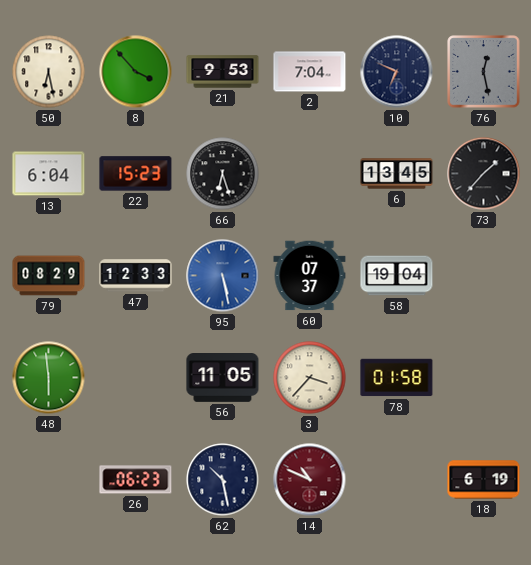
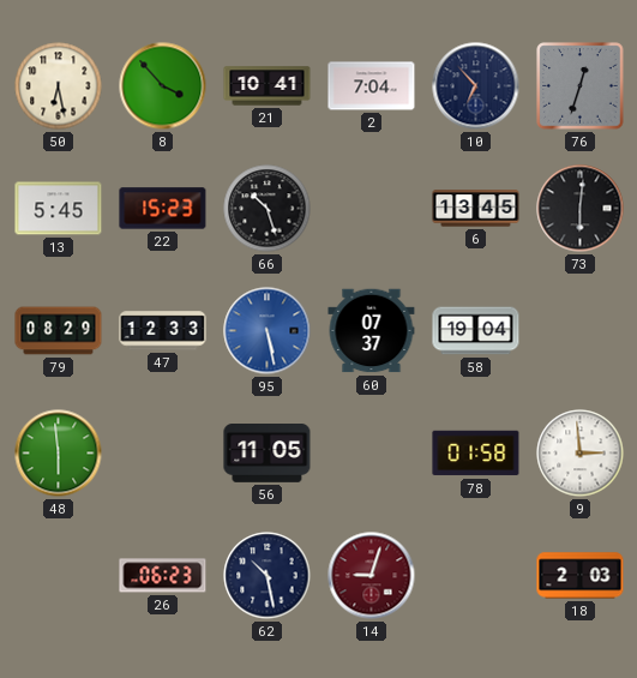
21: 9:53 -> 10:41
10: 6:49 -> 6:53
76: 12:28 -> 12:33
13: 6:04 -> 5:45
66: 6:27 -> 10:27
73: 1:37 -> 6:01
3: 3:37 -> none
9: none -> 2:59
14: 10:49 -> 9:03
18: 6:19 -> 2:03
